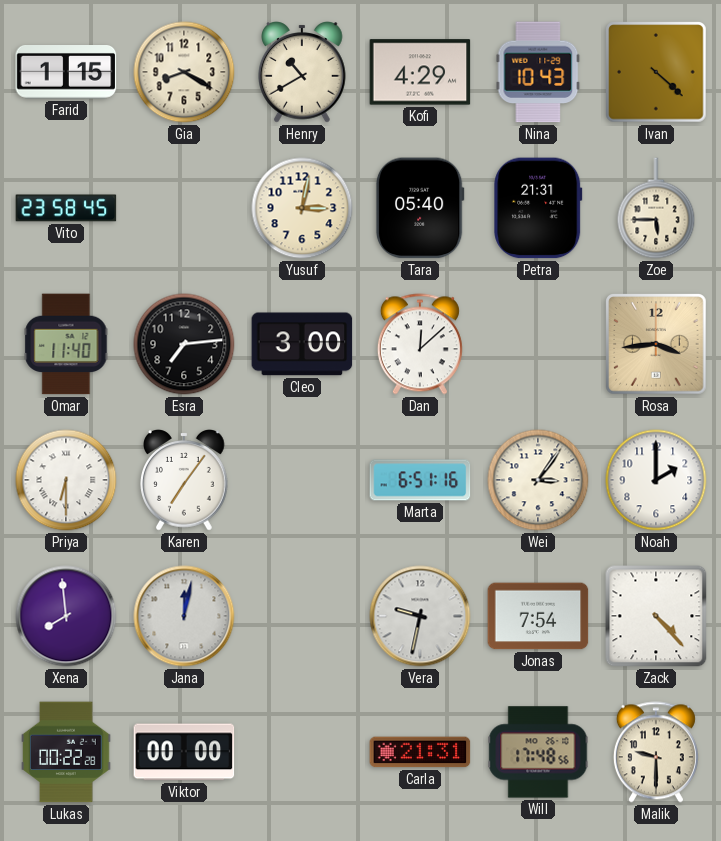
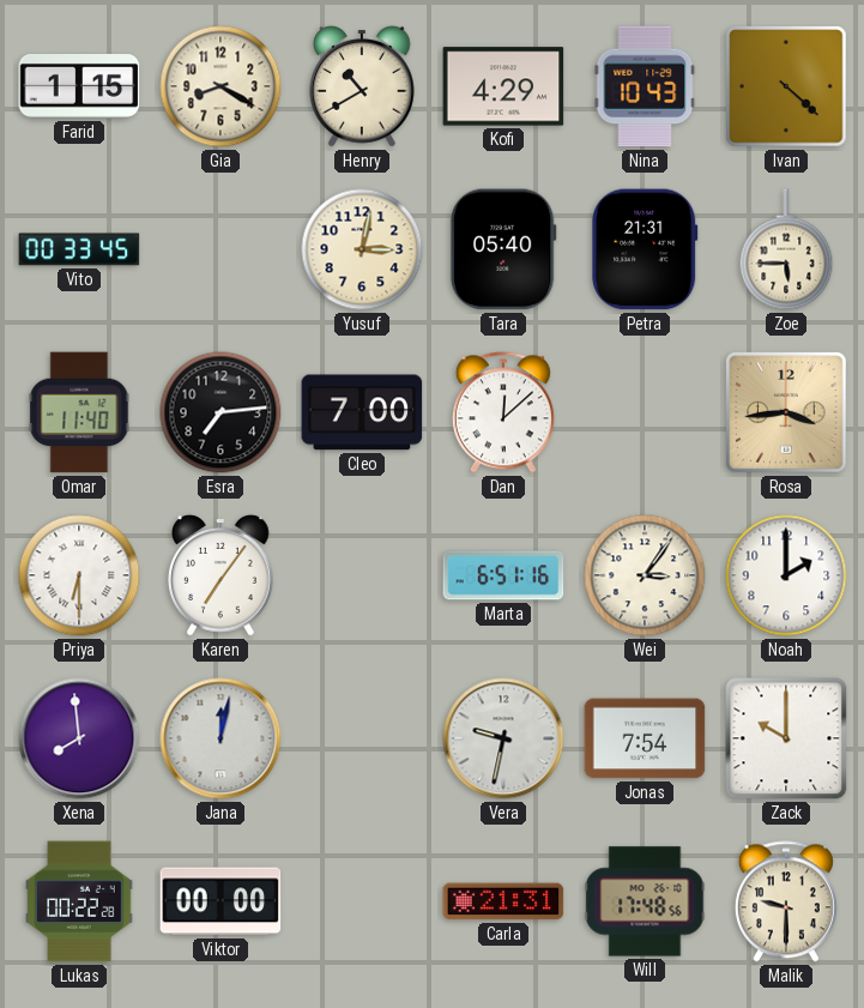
Vito: 23:58 -> 00:33
Cleo: 3:00 -> 7:00
Zack: 4:23 -> 10:00
